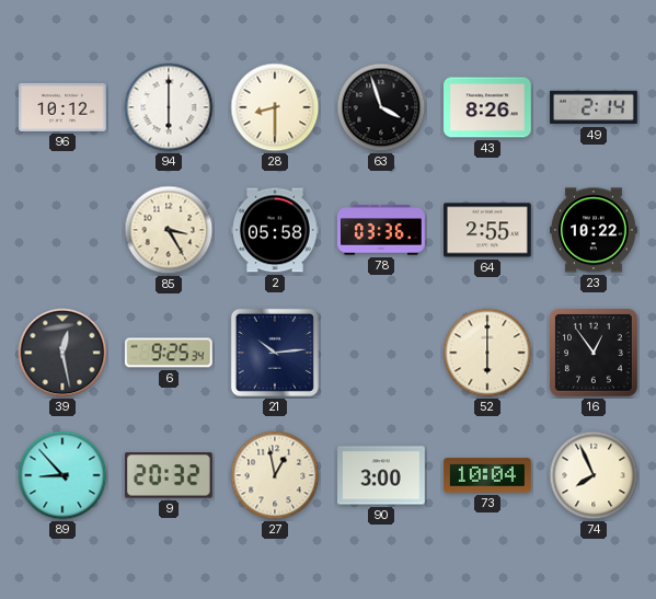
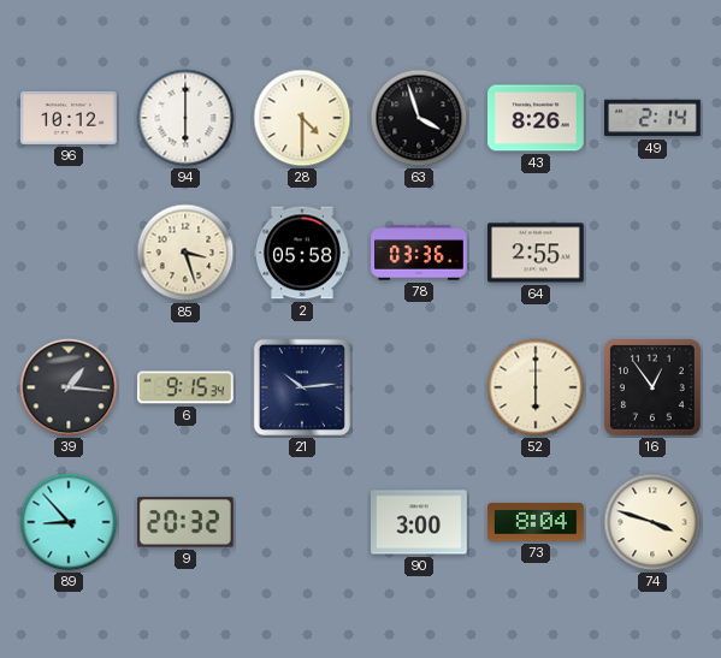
28: 8:30 -> 4:30
85: 3:25 -> 3:27
23: 10:22 -> none
39: 12:28 -> 1:16
6: 9:25 -> 9:15
27: 12:58 -> none
73: 10:04 -> 8:04
74: 7:56 -> 3:48
